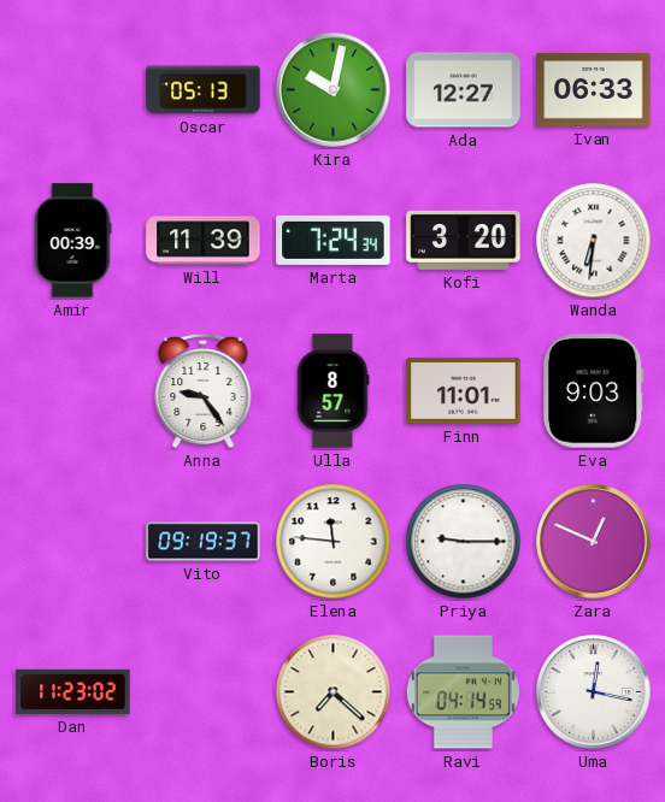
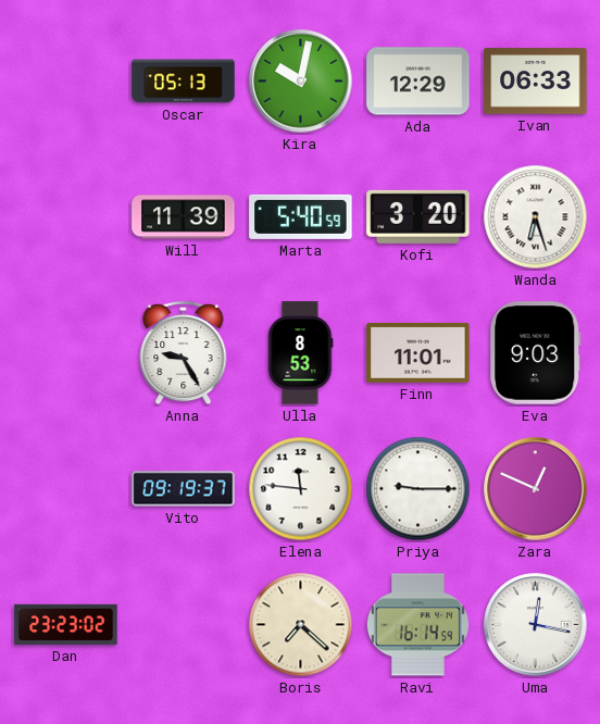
Ada: 12:27 -> 12:29
Amir: 00:39 -> none
Marta: 7:24 -> 5:40
Wanda: 6:31 -> 6:27
Anna: 9:24 -> 9:25
Ulla: 8:57 -> 8:53
Dan: 11:23 -> 23:23
Ravi: 04:14 -> 16:14
